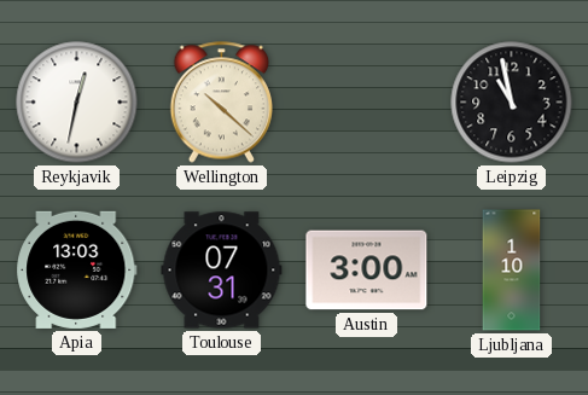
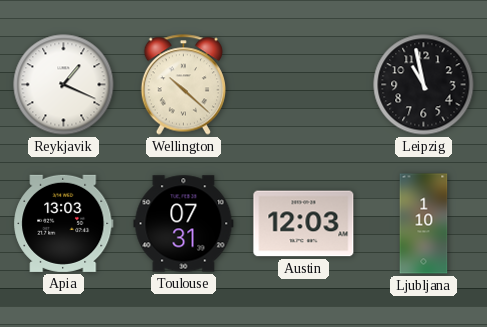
Reykjavik: 12:32 -> 1:19
Austin: 3:00 -> 12:03
